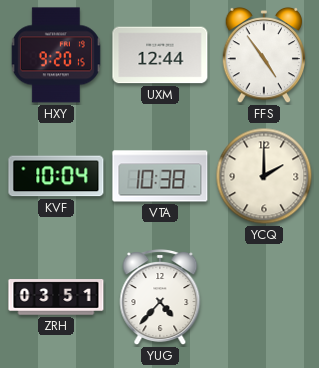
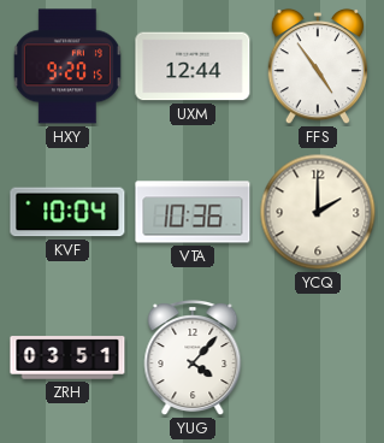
VTA: 10:38 -> 10:36
YUG: 4:37 -> 4:07
